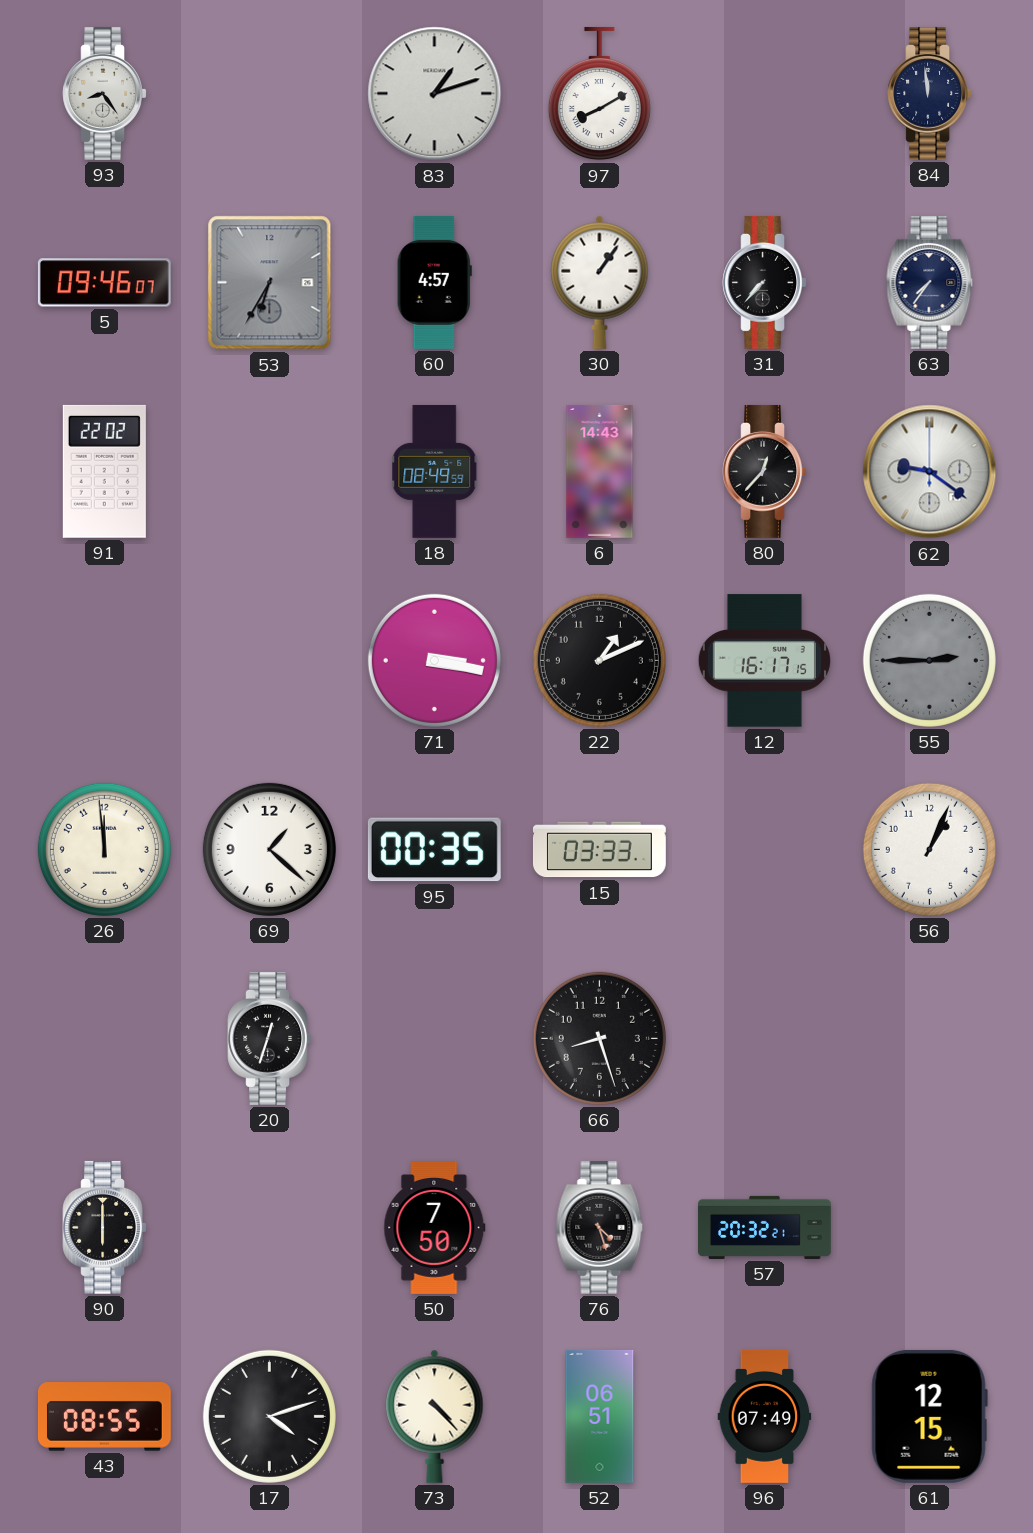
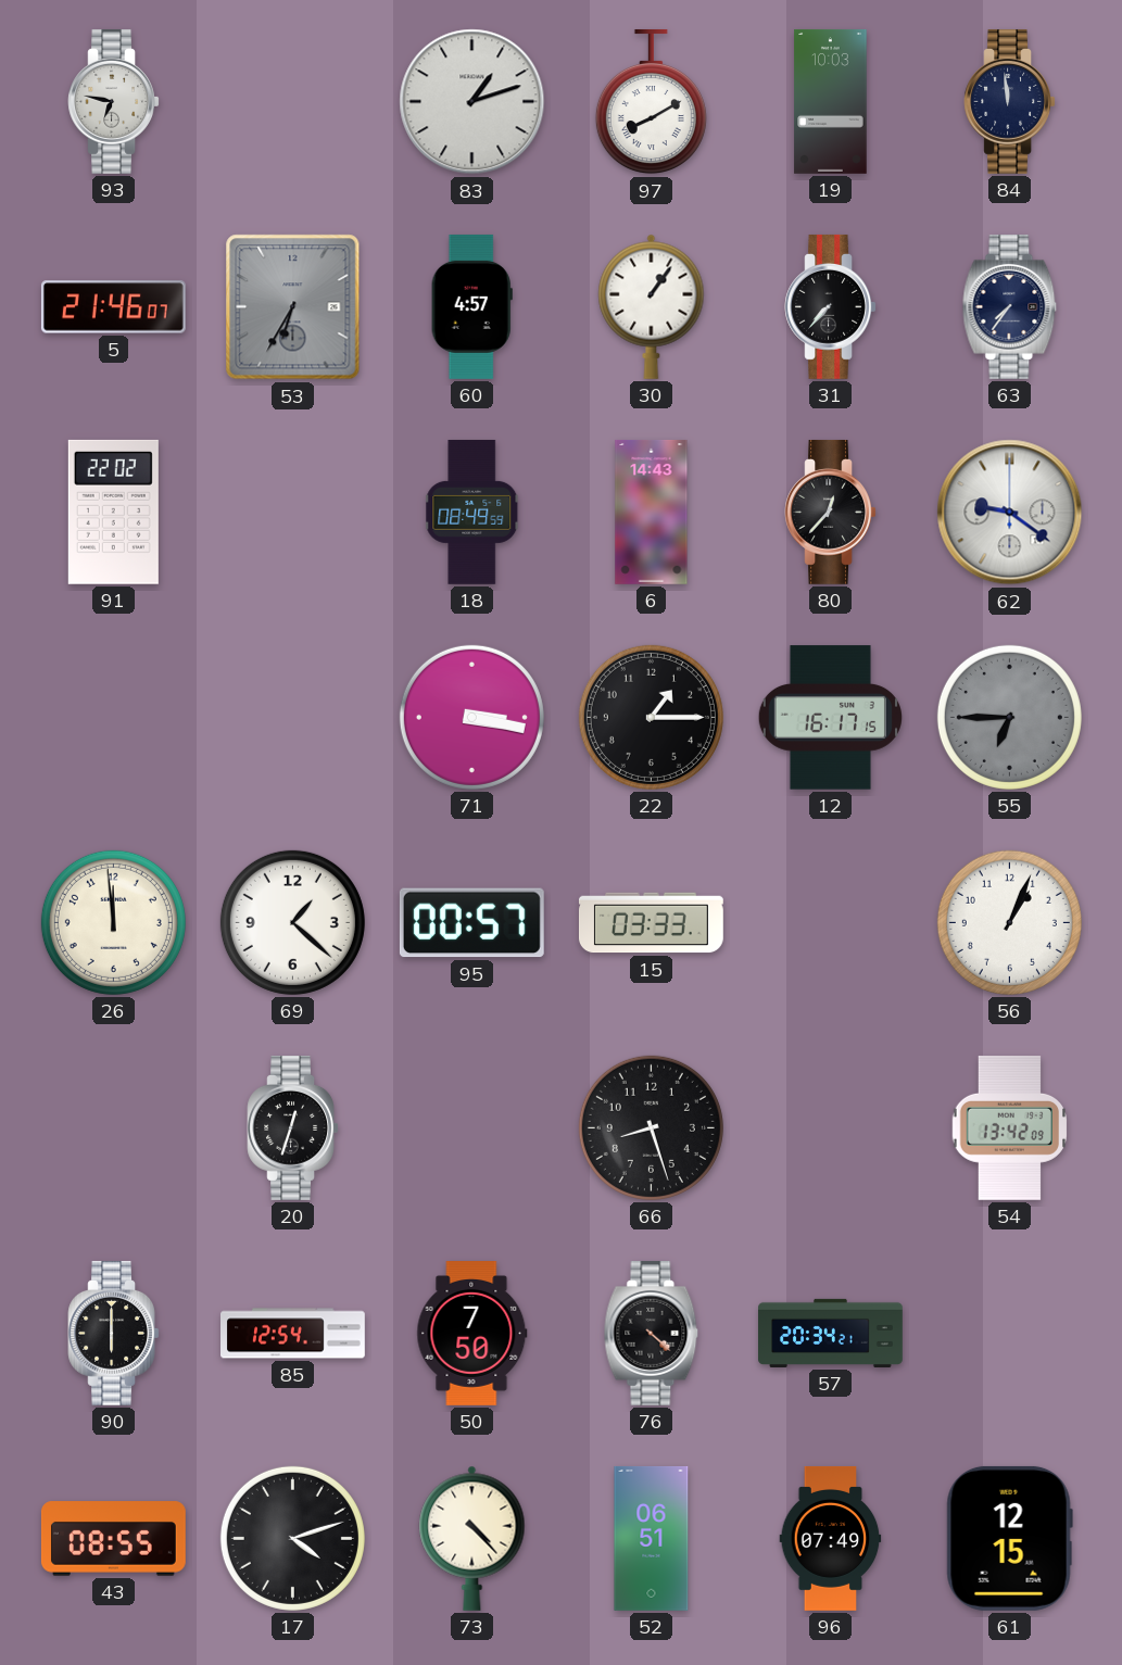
93: 8:24 -> 6:47
19: none -> 10:03
5: 09:46 -> 21:46
22: 1:11 -> 1:15
55: 2:45 -> 6:45
95: 00:35 -> 00:57
54: none -> 13:42
85: none -> 12:54
76: 4:27 -> 4:22
57: 20:32 -> 20:34
